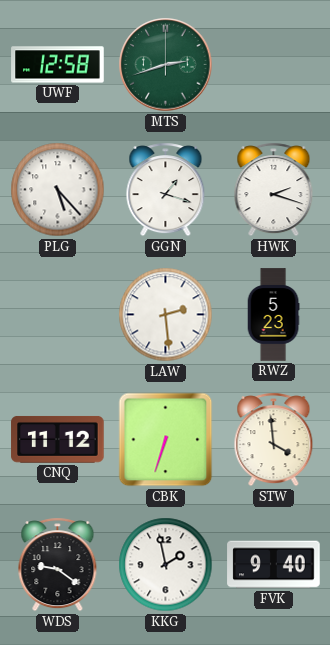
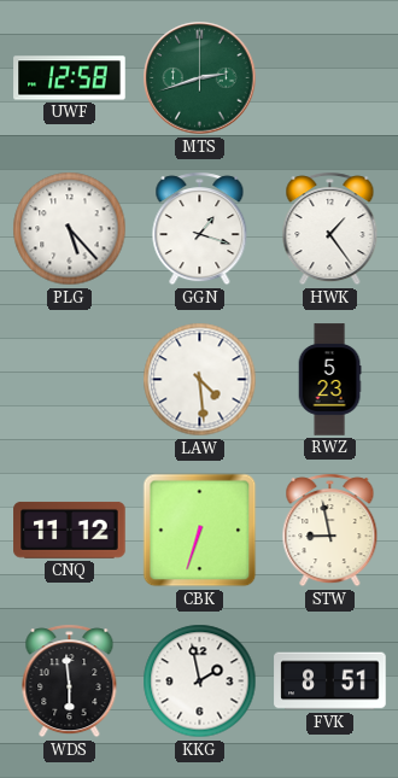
HWK: 2:18 -> 1:24
LAW: 2:29 -> 4:29
STW: 3:59 -> 8:58
WDS: 9:21 -> 5:59
FVK: 9:40 -> 8:51
